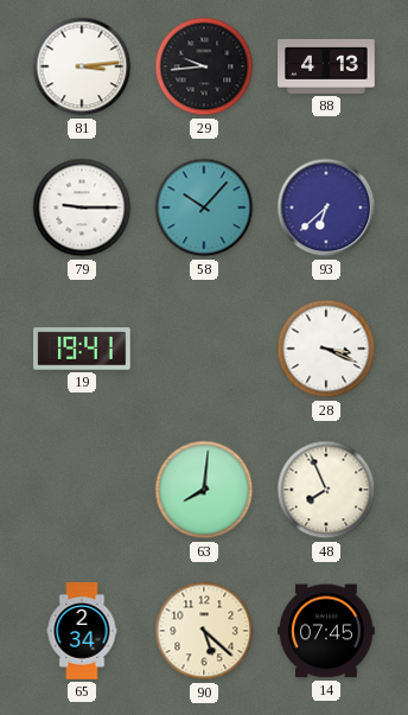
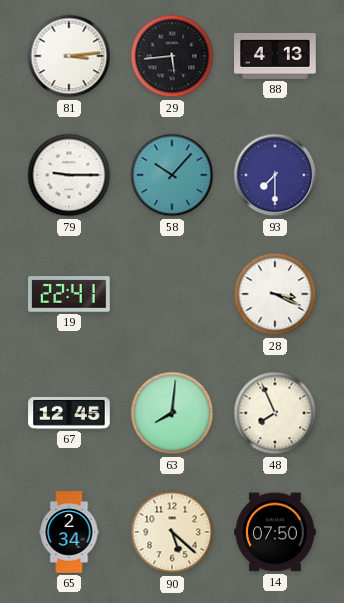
29: 9:44 -> 5:44
93: 6:38 -> 7:30
19: 19:41 -> 22:41
67: none -> 12:45
14: 07:45 -> 07:50
